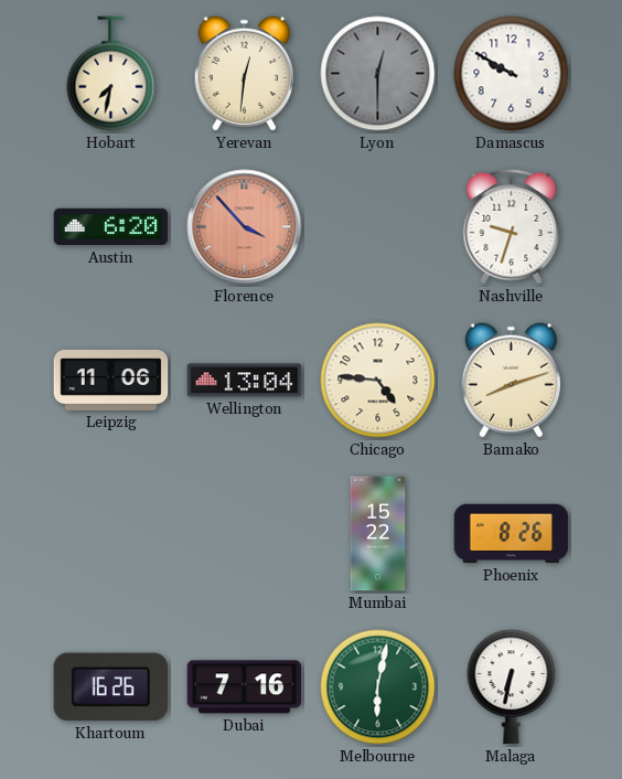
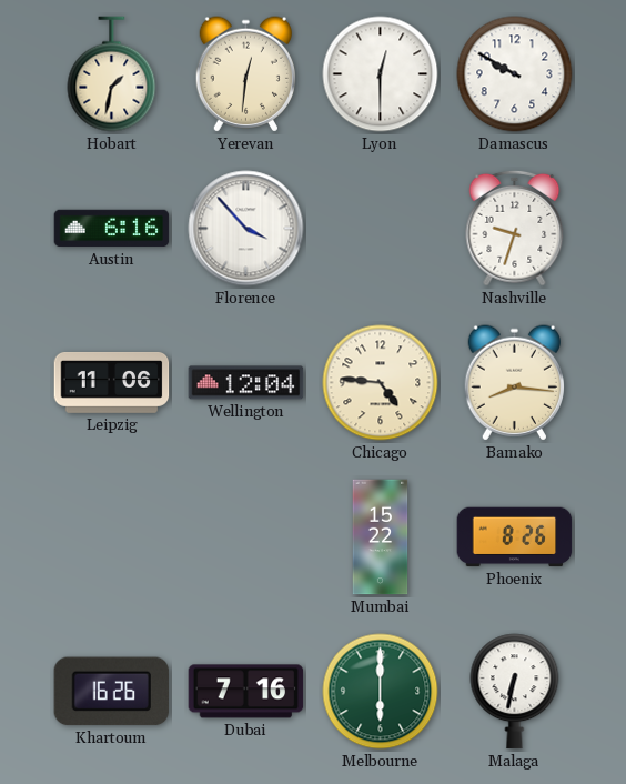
Hobart: 7:32 -> 1:32
Lyon dial: grey -> white
Austin: 6:20 -> 6:16
Florence dial: salmon -> white
Wellington: 13:04 -> 12:04
Bamako: 8:12 -> 8:16
Melbourne: 6:02 -> 6:00
